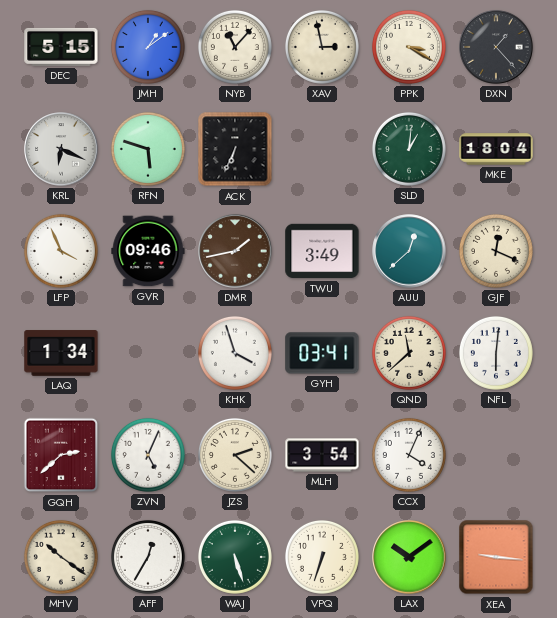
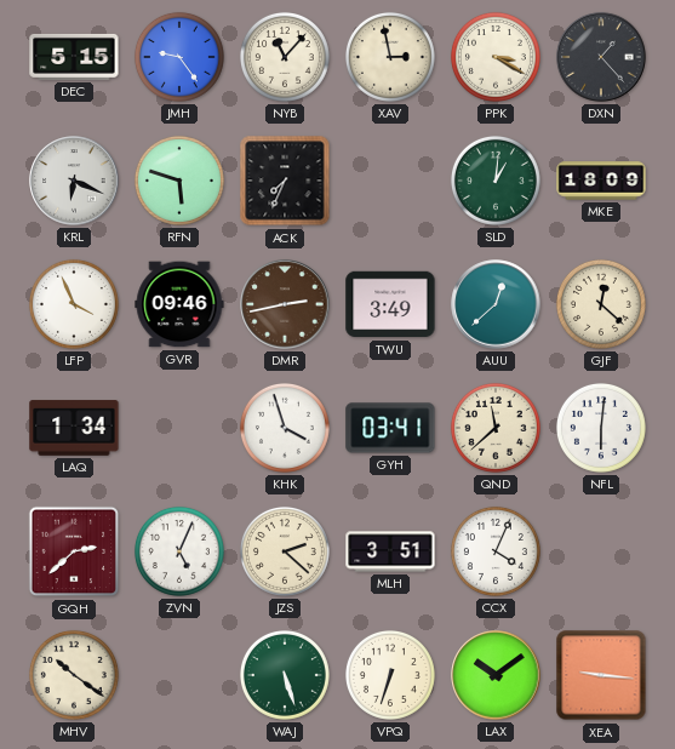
JMH: 1:09 -> 9:24
ACK: 6:34 -> 7:34
MKE: 18:04 -> 18:09
DMR: 1:43 -> 2:43
GJF: 12:19 -> 12:22
MLH: 3:54 -> 3:51
AFF: 12:35 -> none
